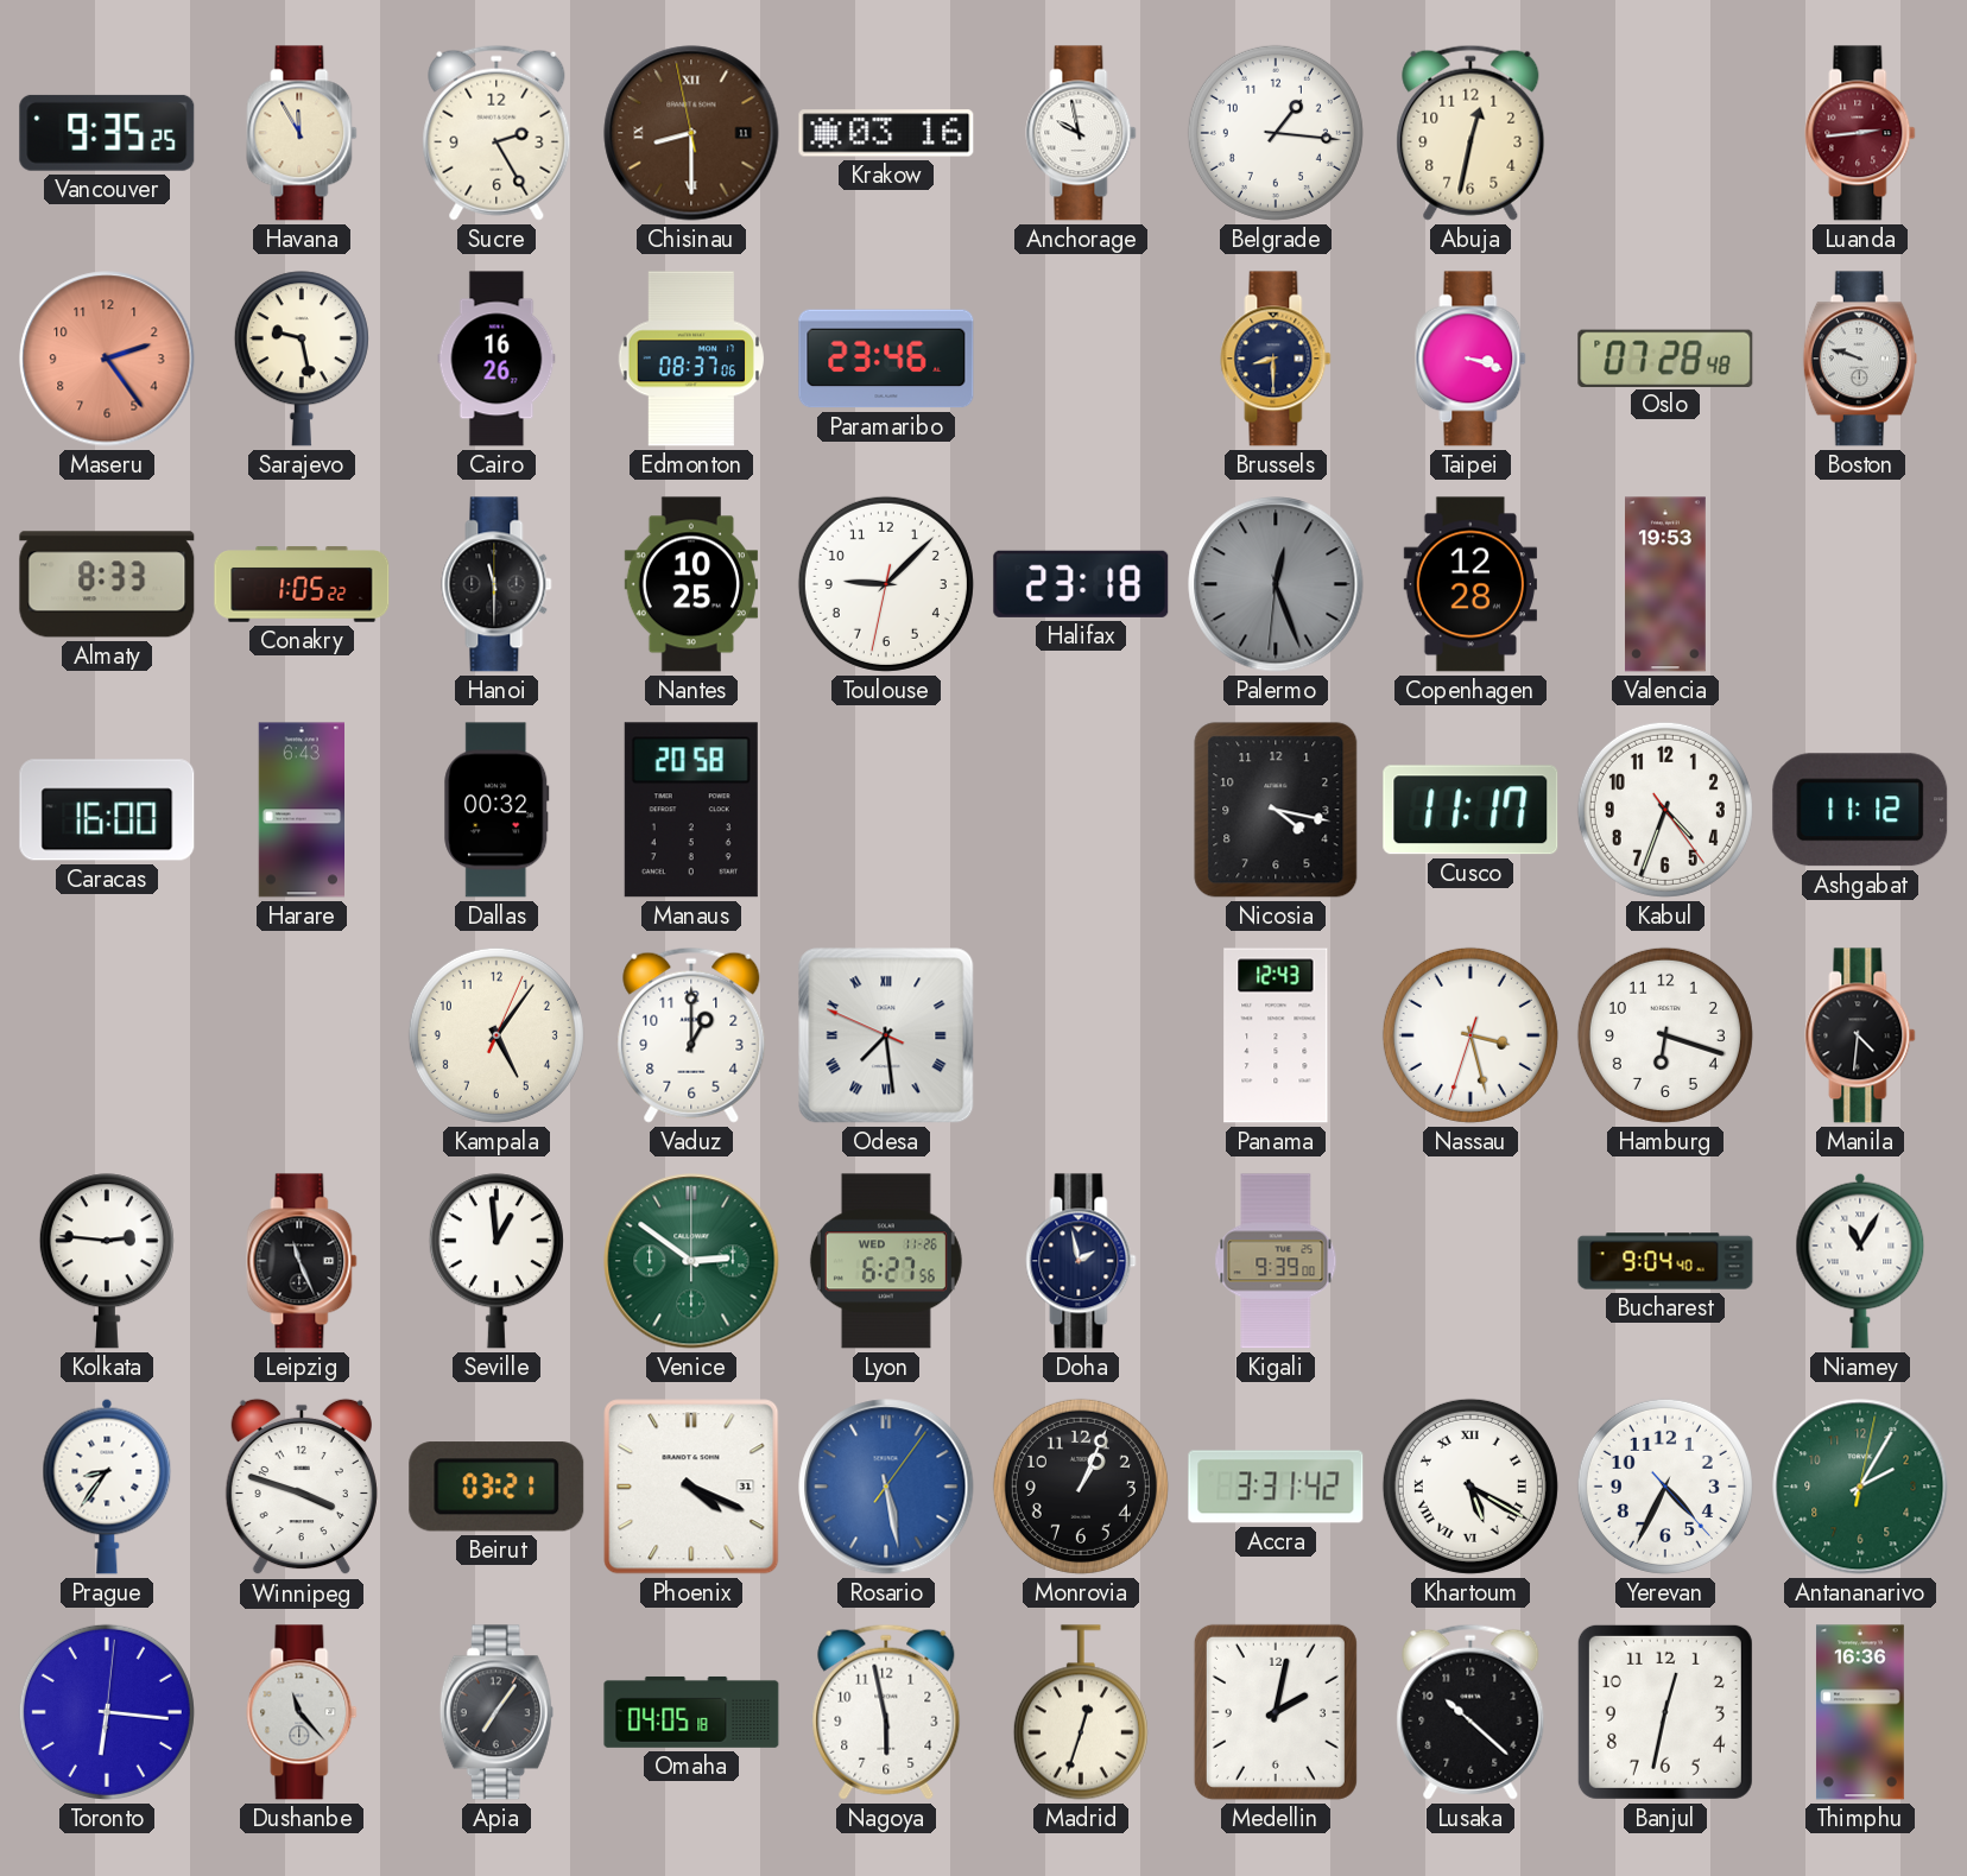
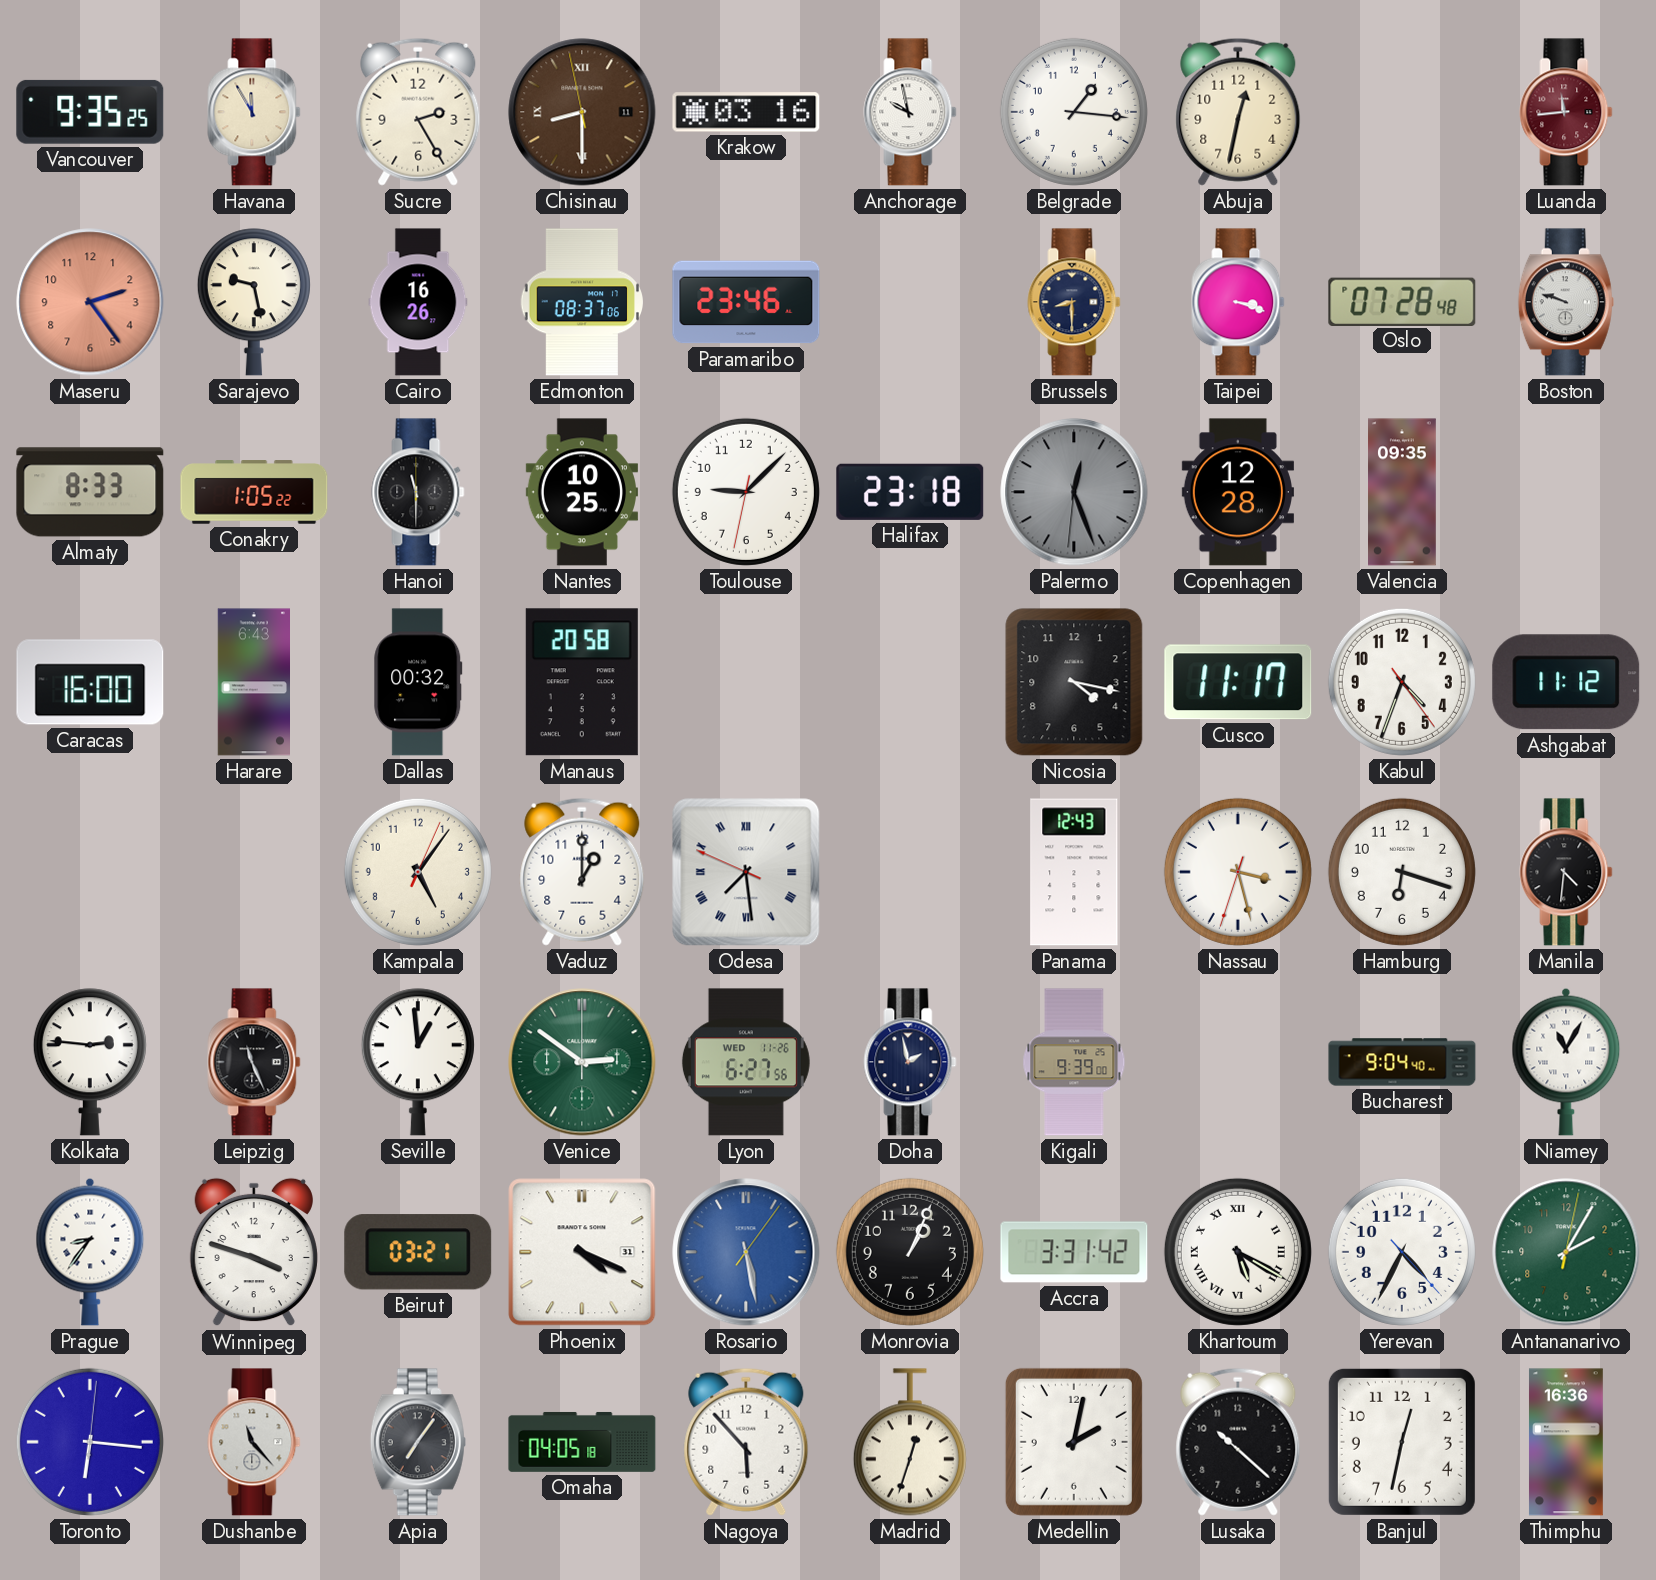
Luanda: 2:44 -> 11:44
Valencia: 19:53 -> 09:35
Nagoya: 5:58 -> 5:53
